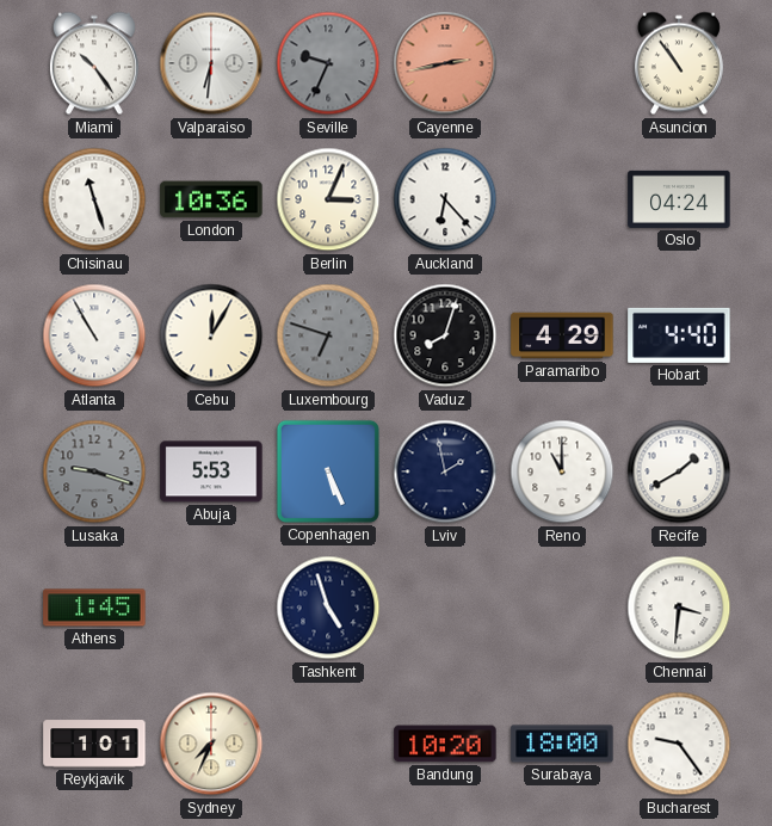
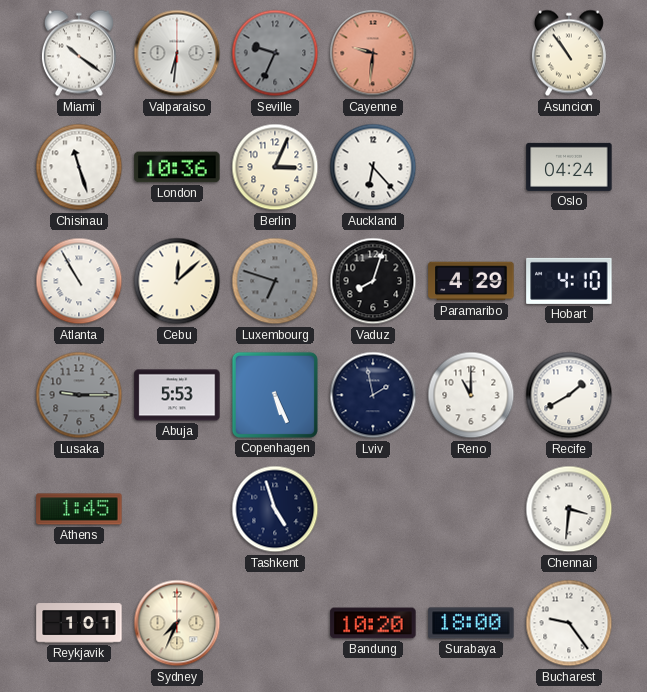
Miami: 10:24 -> 10:21
Cayenne: 2:43 -> 9:31
Cebu: 12:05 -> 12:08
Hobart: 4:40 -> 4:10
Lusaka: 9:18 -> 9:15
